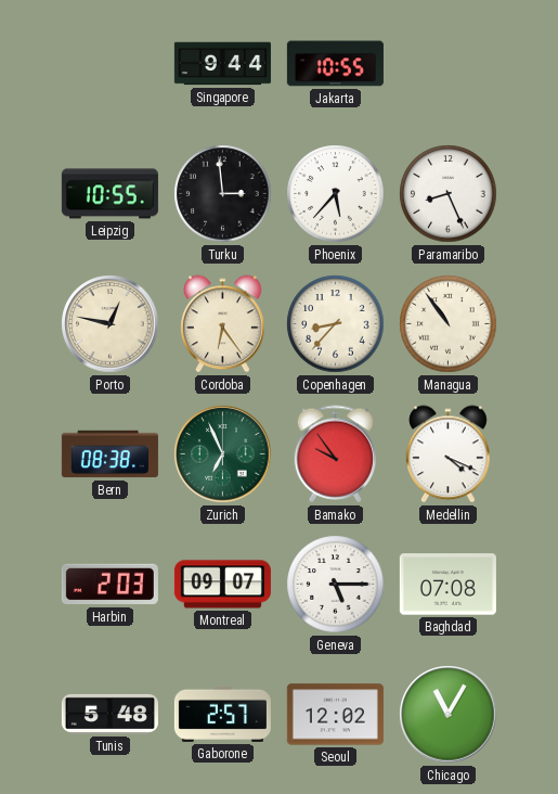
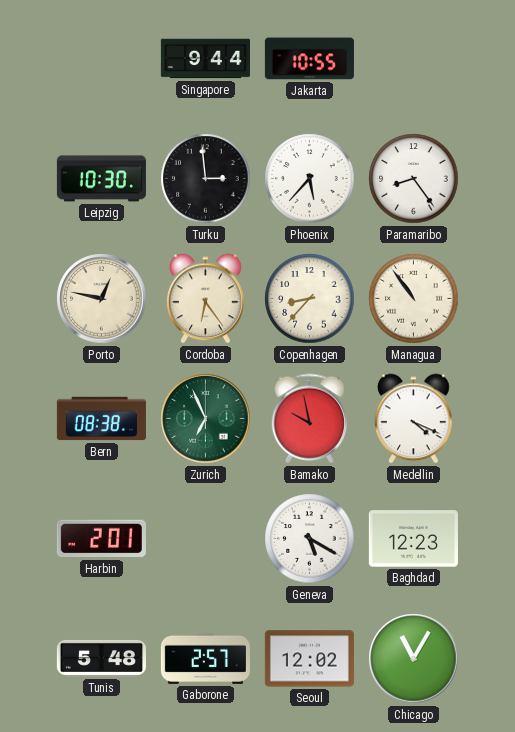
Leipzig: 10:55 -> 10:30
Paramaribo: 8:26 -> 8:24
Bamako: 9:54 -> 9:58
Harbin: 2:03 -> 2:01
Montreal: 09:07 -> none
Geneva: 5:15 -> 5:20
Baghdad: 07:08 -> 12:23
